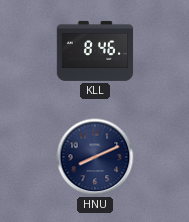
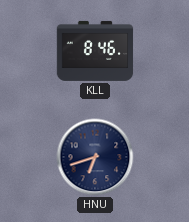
HNU: 8:11 -> 6:42
